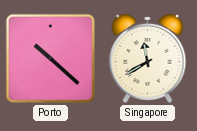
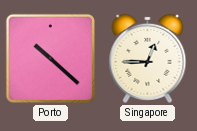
Singapore: 11:40 -> 12:45
